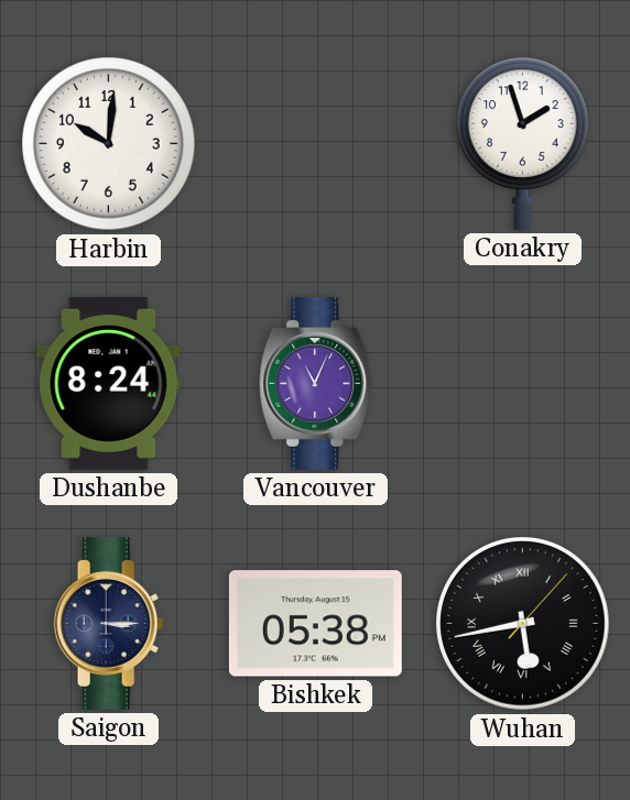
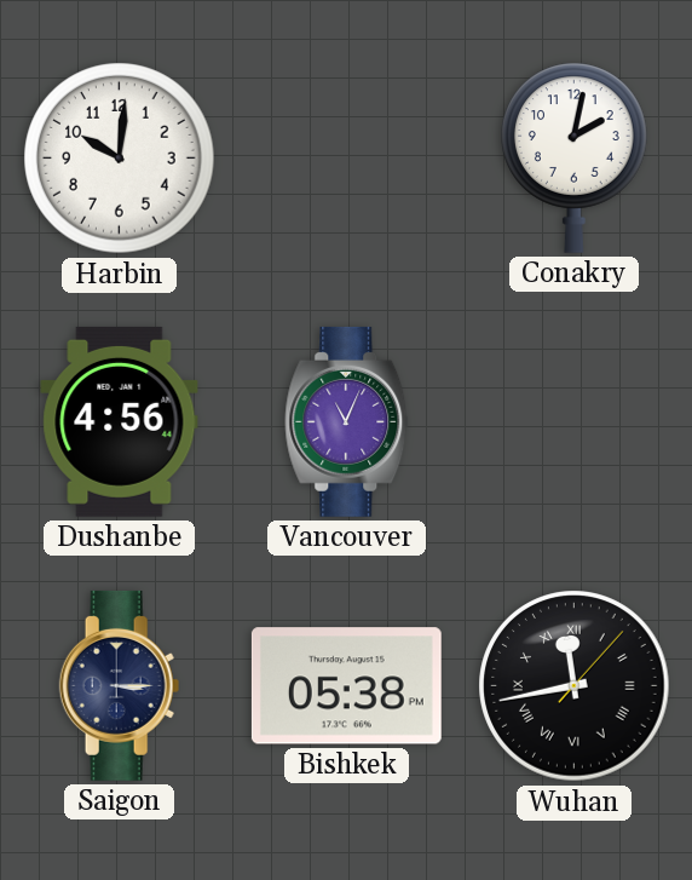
Conakry: 1:57 -> 2:02
Dushanbe: 8:24 -> 4:56
Wuhan: 5:43 -> 11:43
